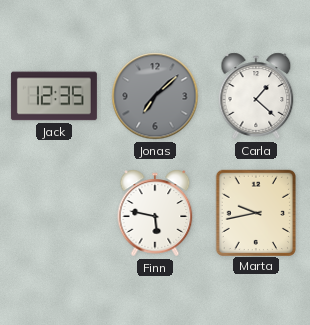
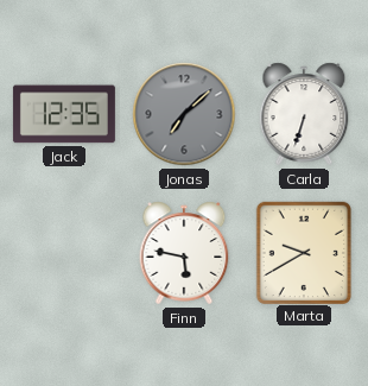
Carla: 1:22 -> 6:33
Marta: 9:43 -> 9:40
